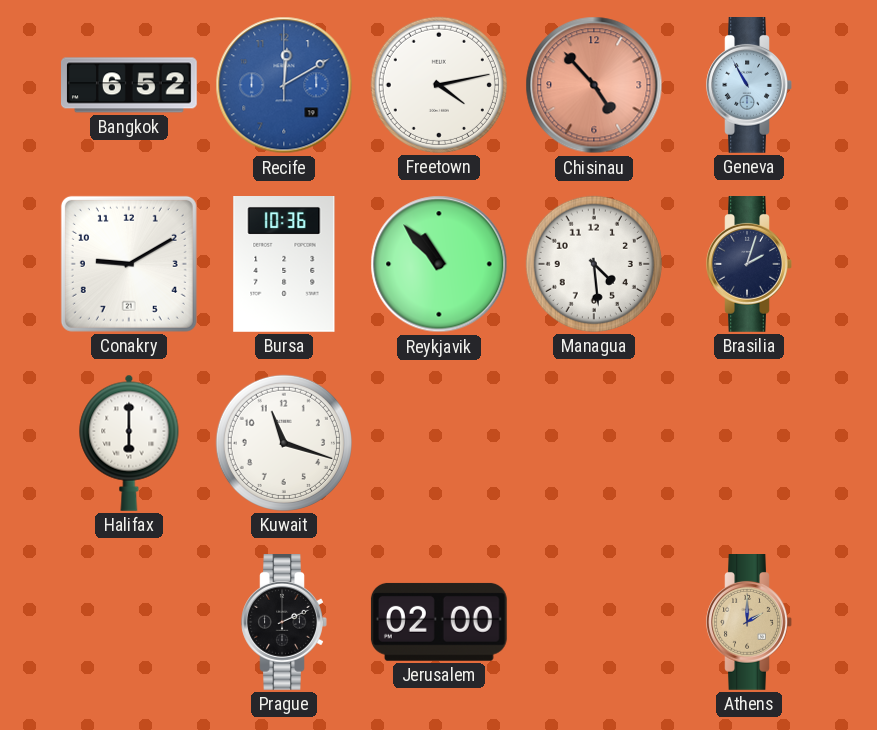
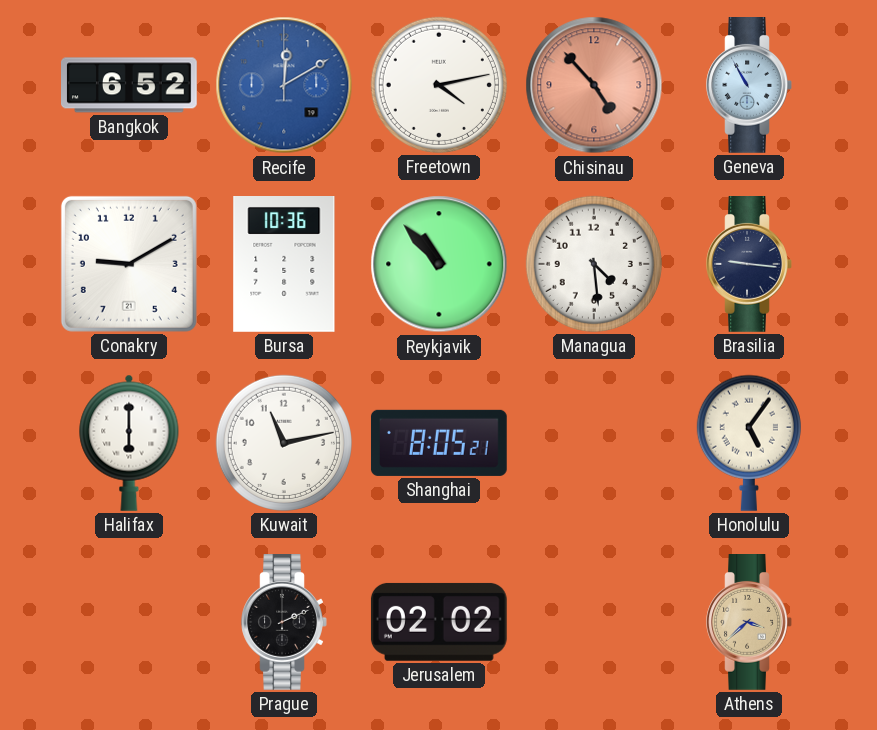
Brasilia: 2:03 -> 9:16
Kuwait: 11:18 -> 11:13
Shanghai: none -> 8:05
Honolulu: none -> 5:06
Jerusalem: 02:00 -> 02:02
Athens: 2:00 -> 3:38
